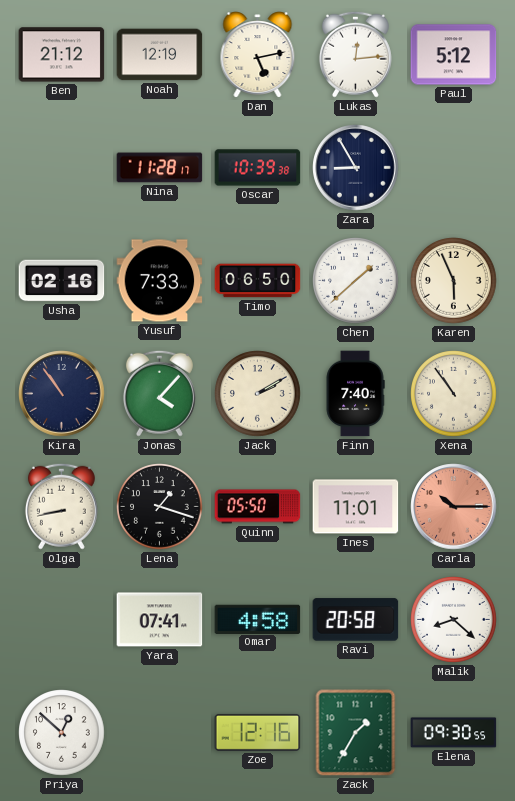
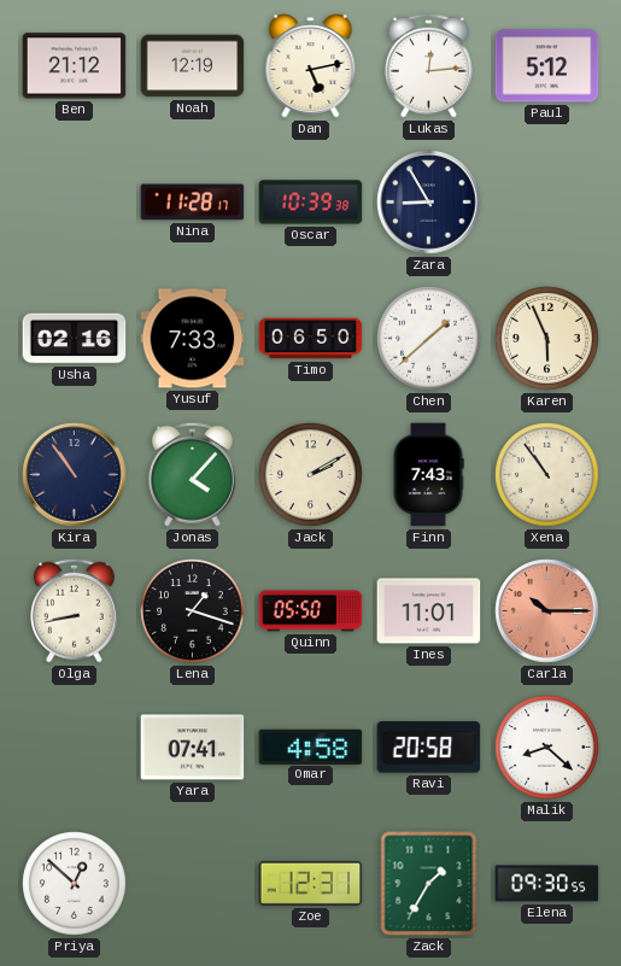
Finn: 7:40 -> 7:43
Zoe: 12:16 -> 12:31
